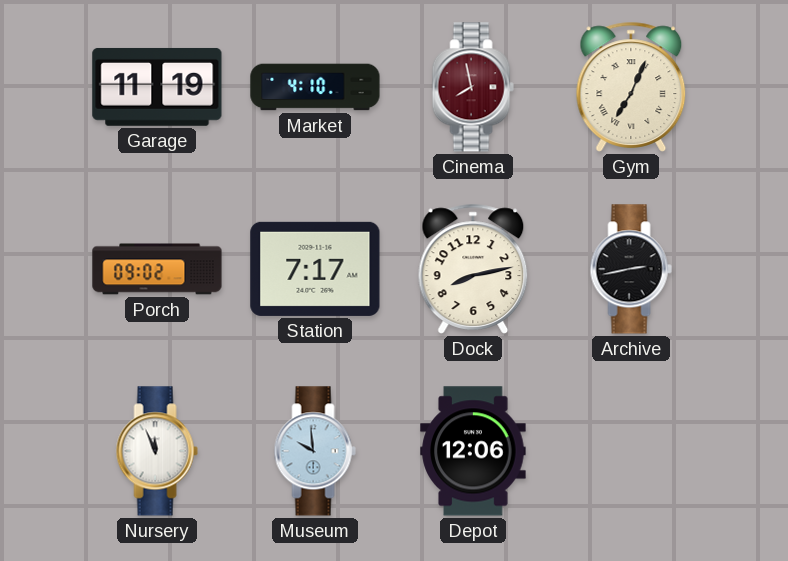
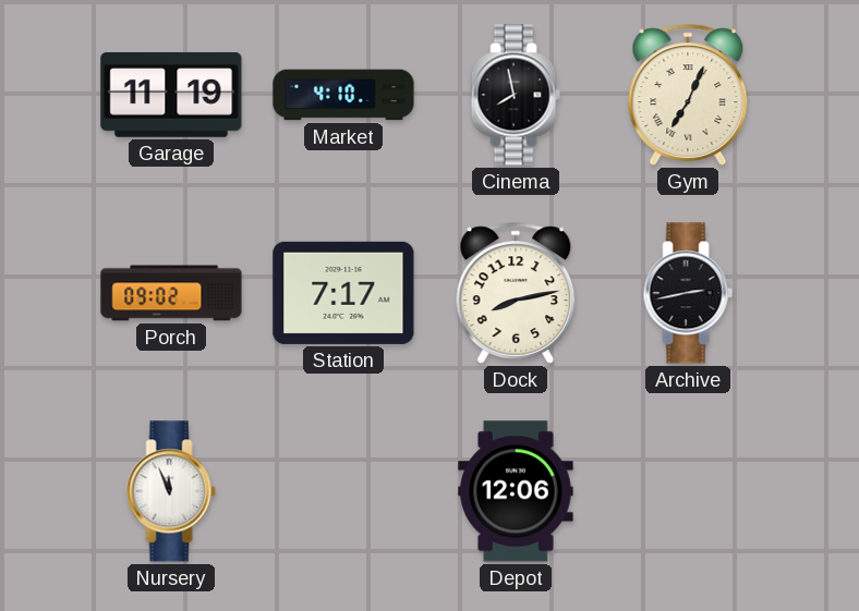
Cinema dial: burgundy -> black
Museum: 9:59 -> none
